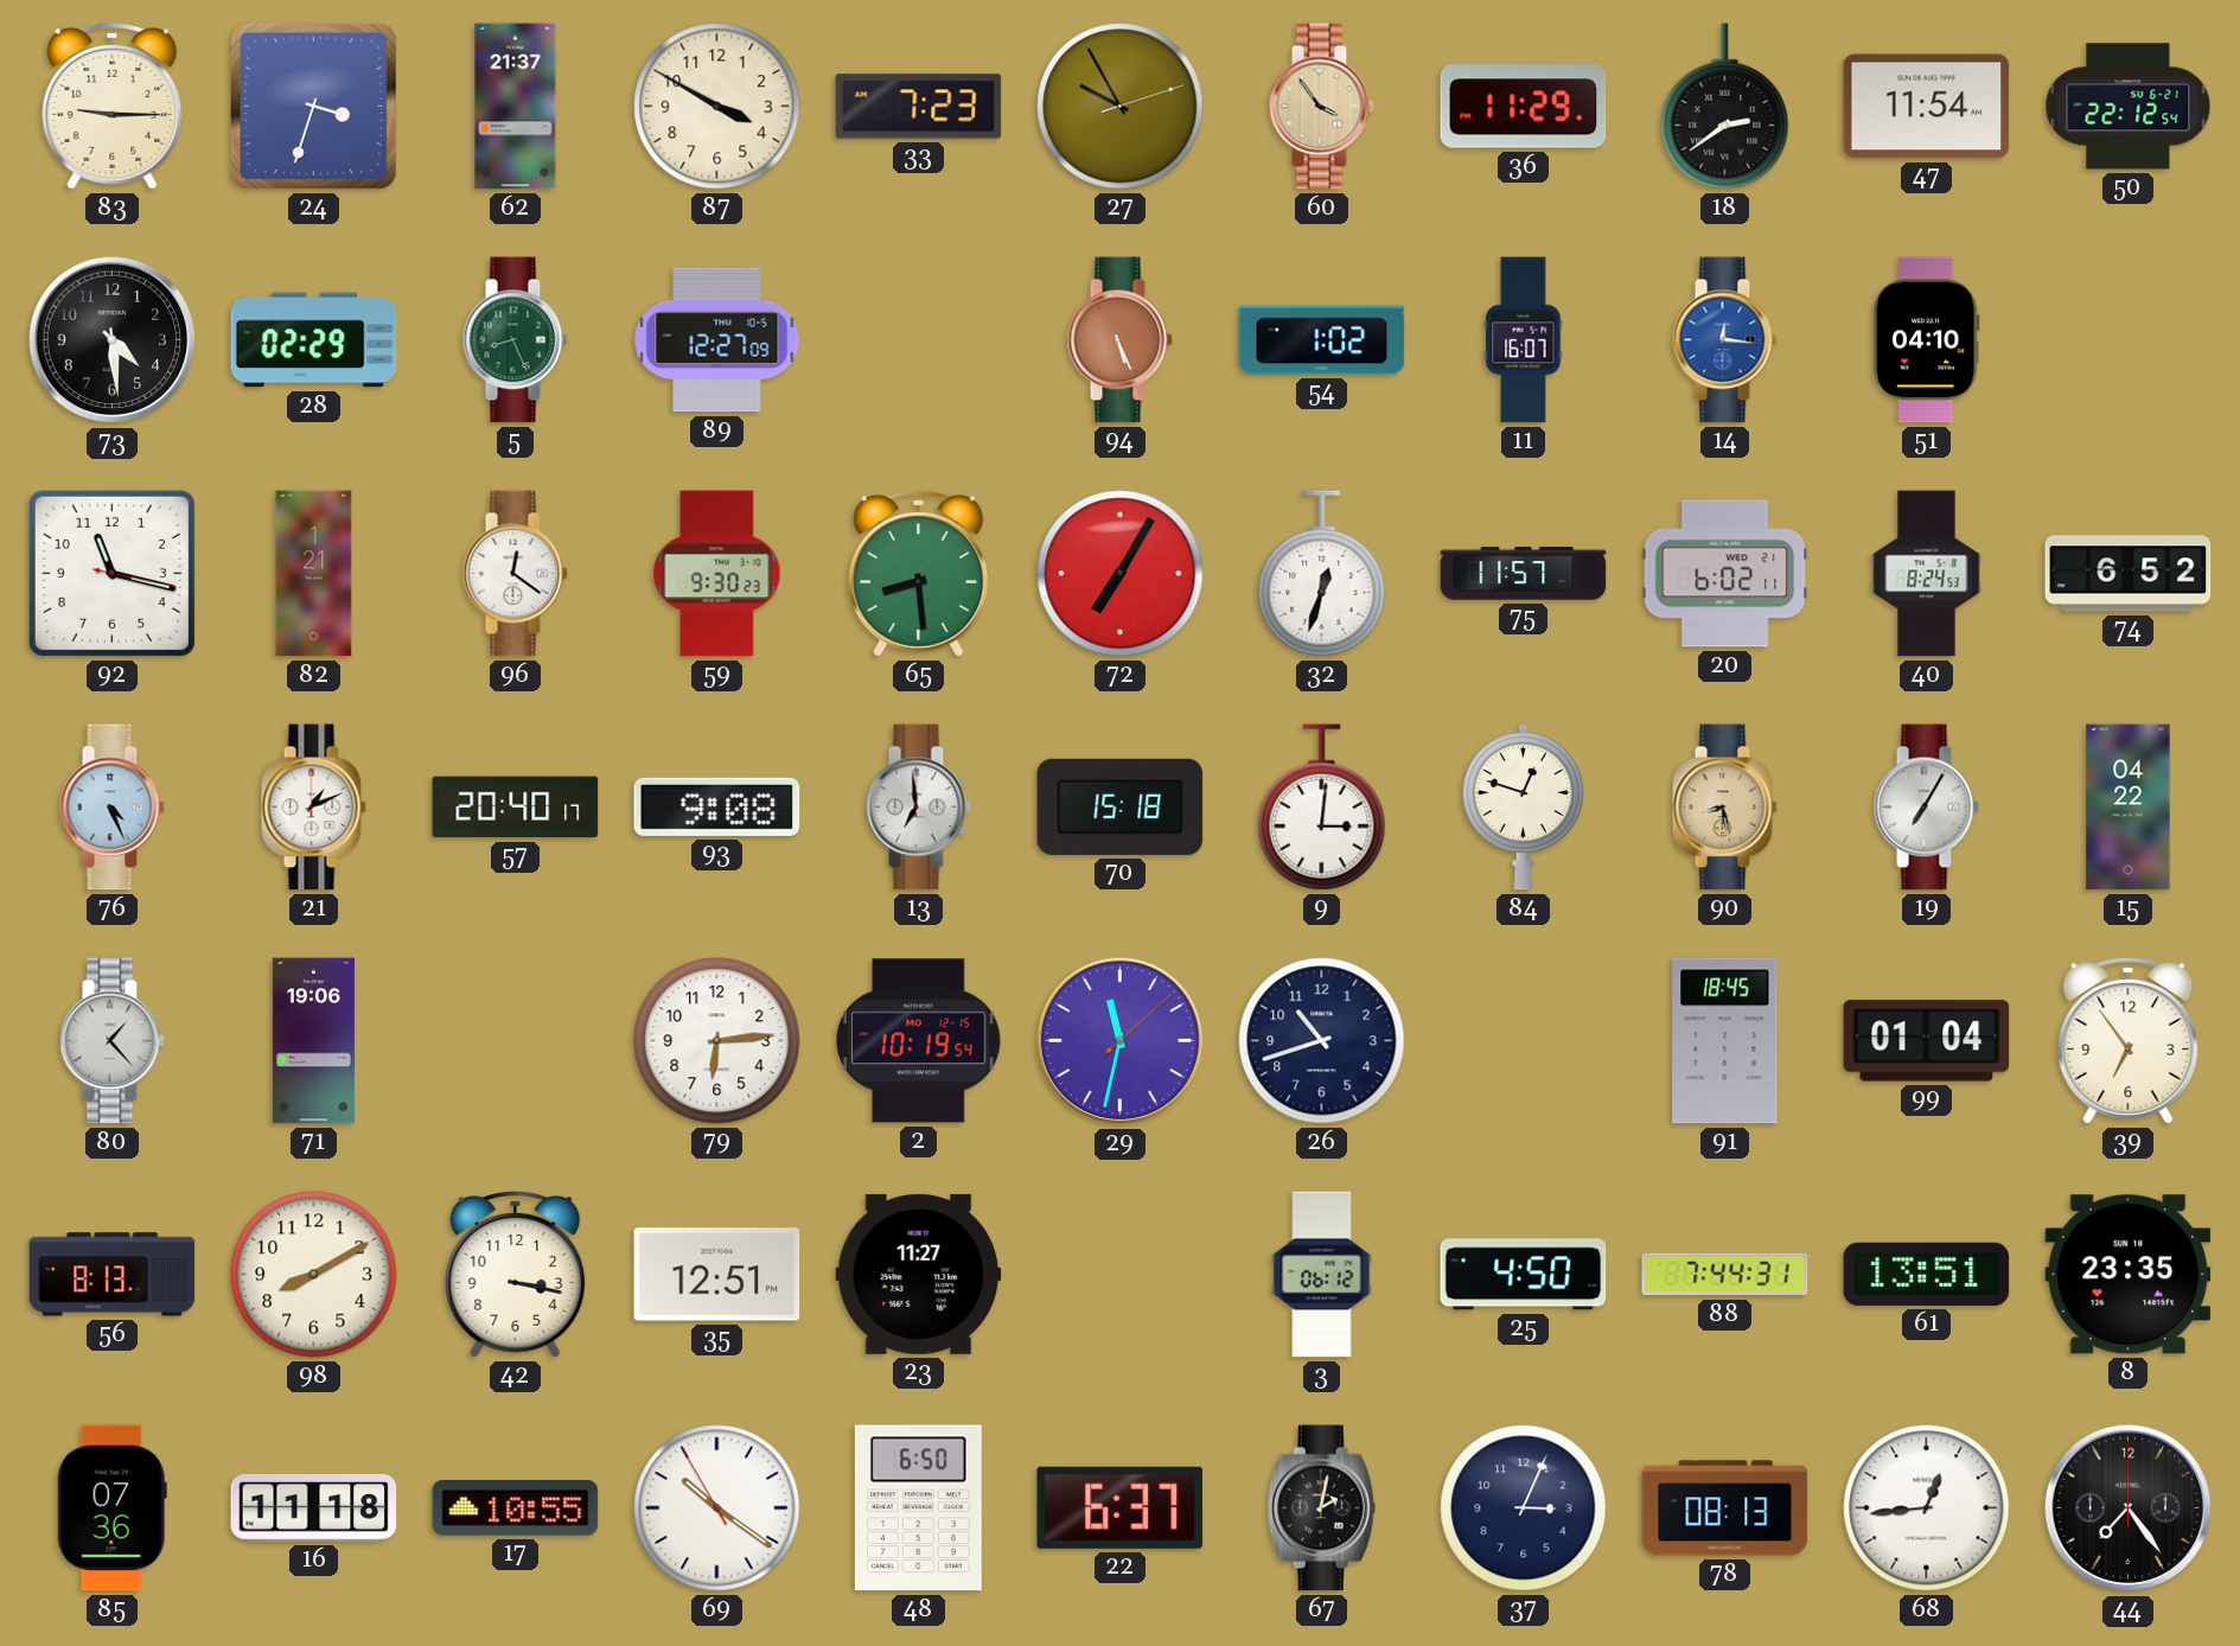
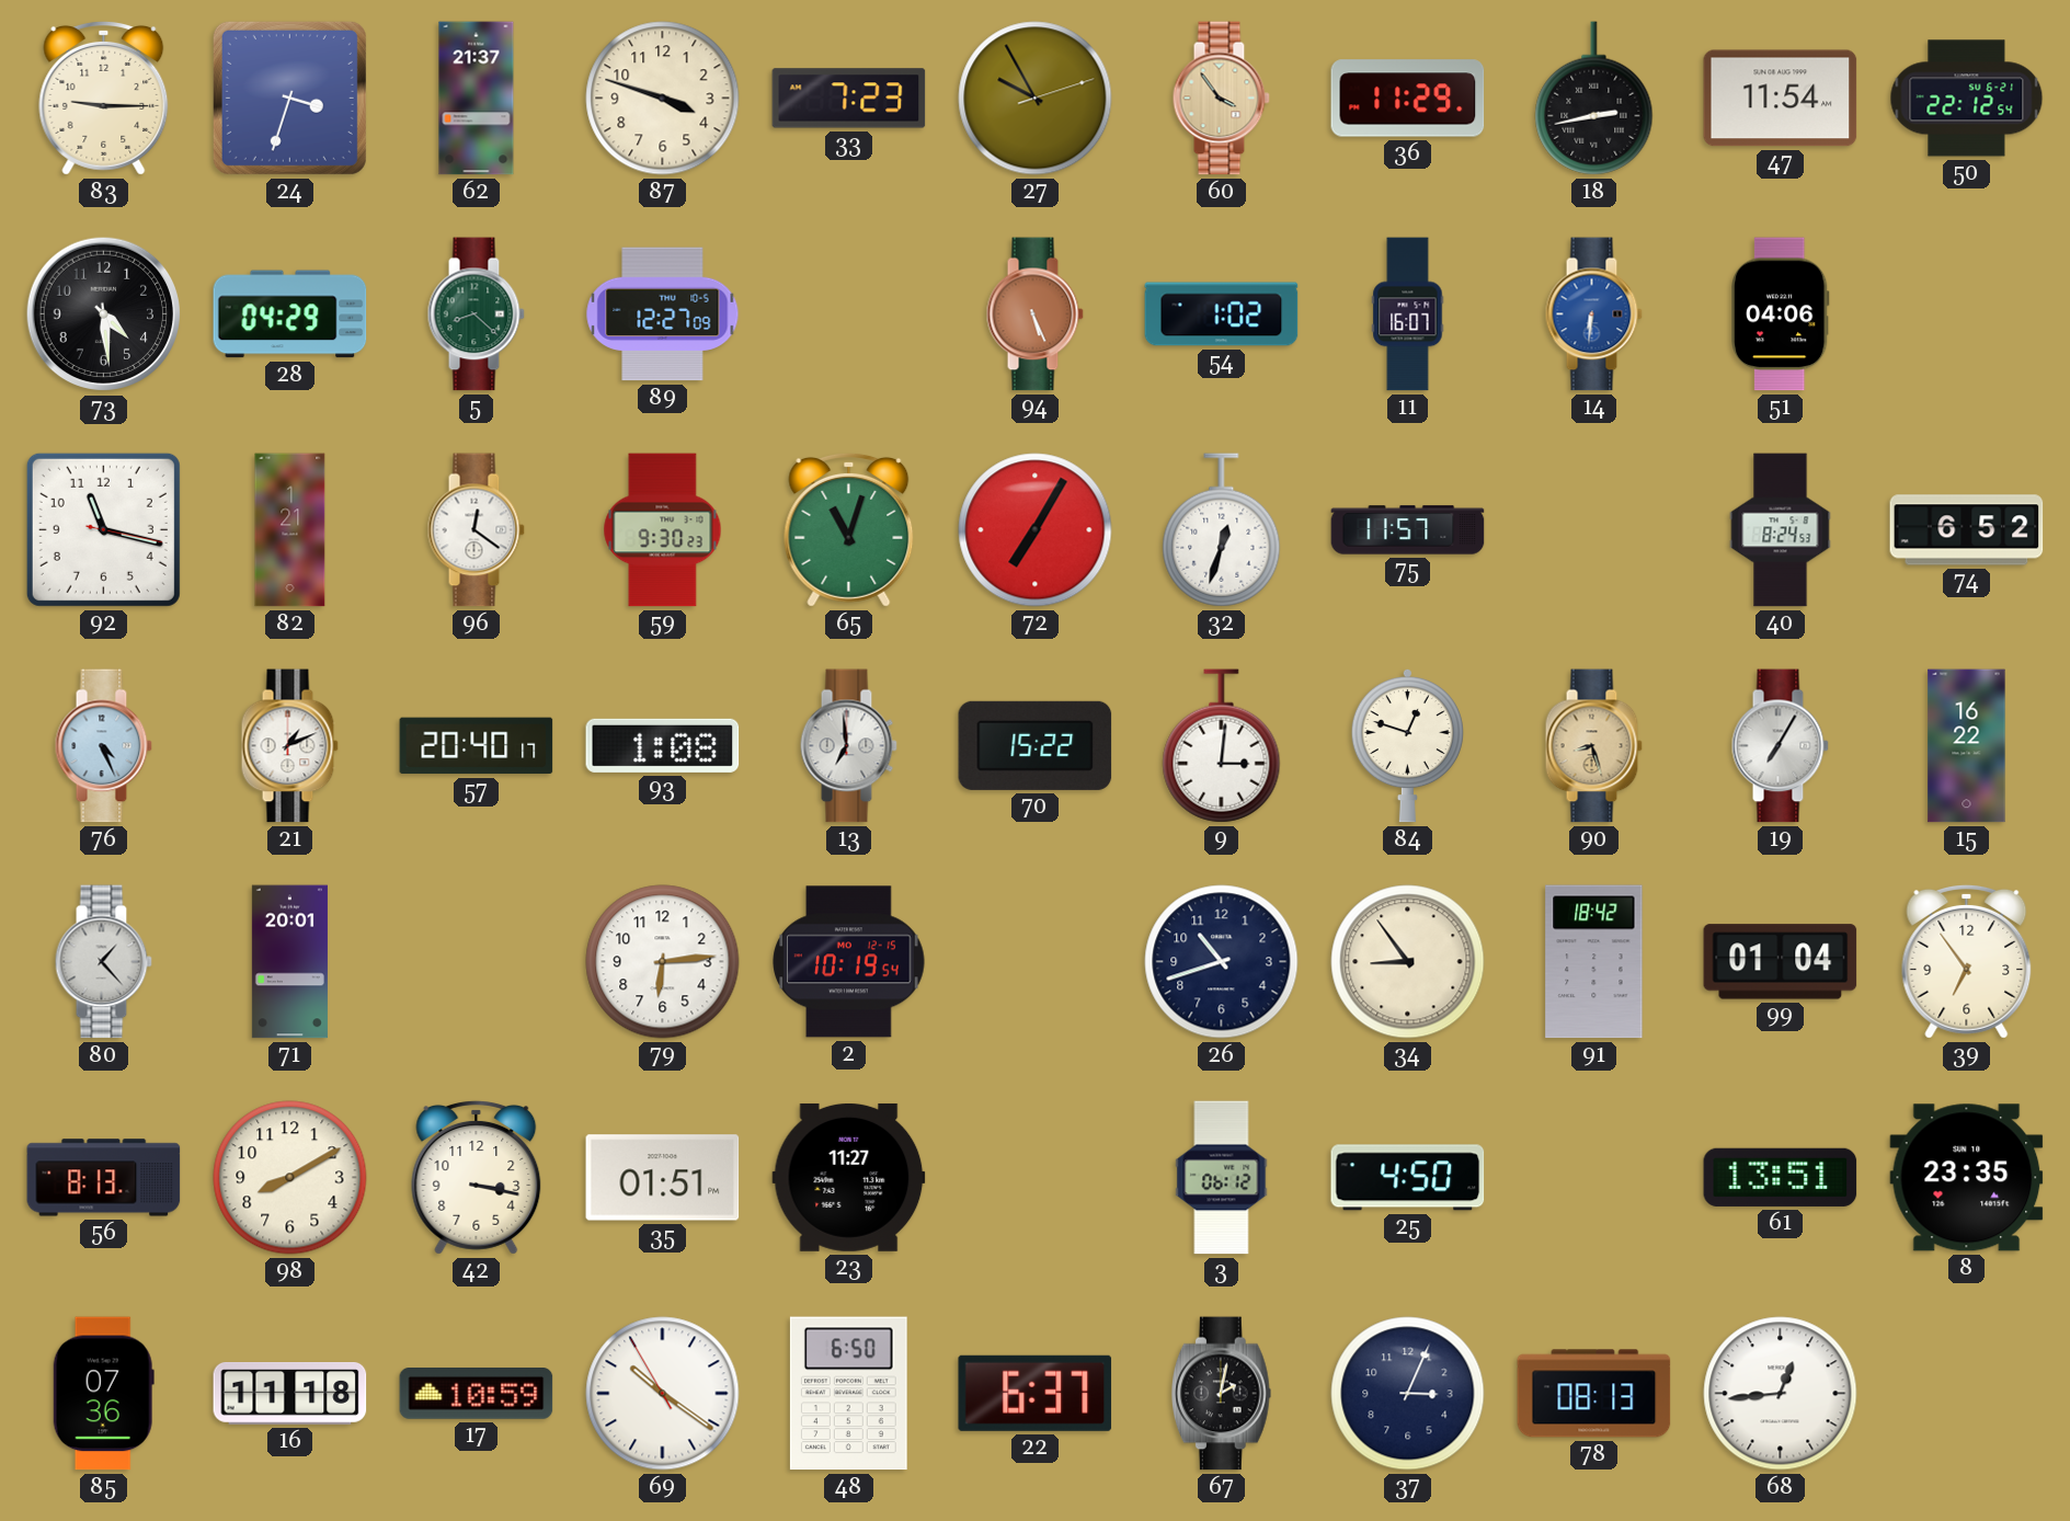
87: 3:50 -> 3:48
18: 2:39 -> 2:43
28: 02:29 -> 04:29
5: 8:26 -> 8:22
14: 12:16 -> 6:31
51: 04:10 -> 04:06
65: 8:29 -> 11:03
20: 6:02 -> none
93: 9:08 -> 1:08
70: 15:18 -> 15:22
90: 8:28 -> 8:27
15: 04:22 -> 16:22
71: 19:06 -> 20:01
29: 11:32 -> none
34: none -> 8:54
91: 18:45 -> 18:42
35: 12:51 -> 01:51
88: 7:44 -> none
17: 10:55 -> 10:59
44: 7:24 -> none
